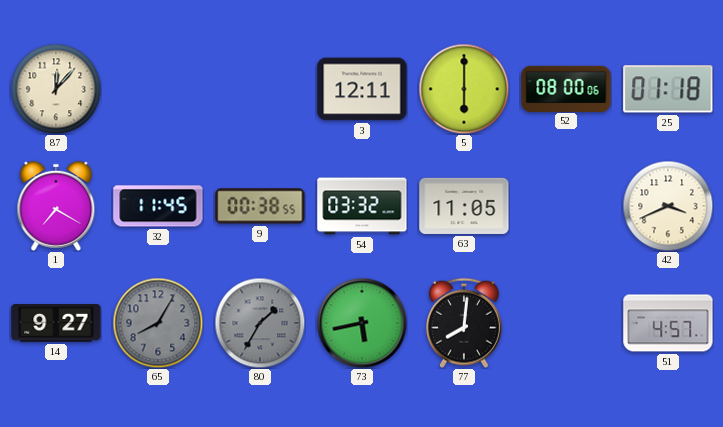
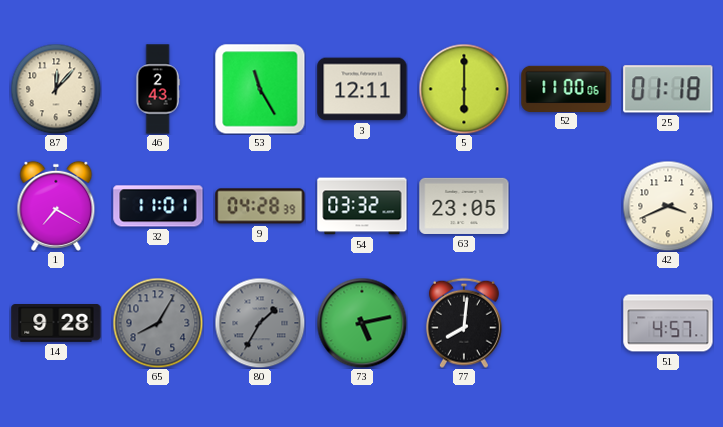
46: none -> 2:43
53: none -> 11:25
52: 08:00 -> 11:00
32: 11:45 -> 11:01
9: 00:38 -> 04:28
63: 11:05 -> 23:05
14: 9:27 -> 9:28
73: 5:43 -> 5:13
